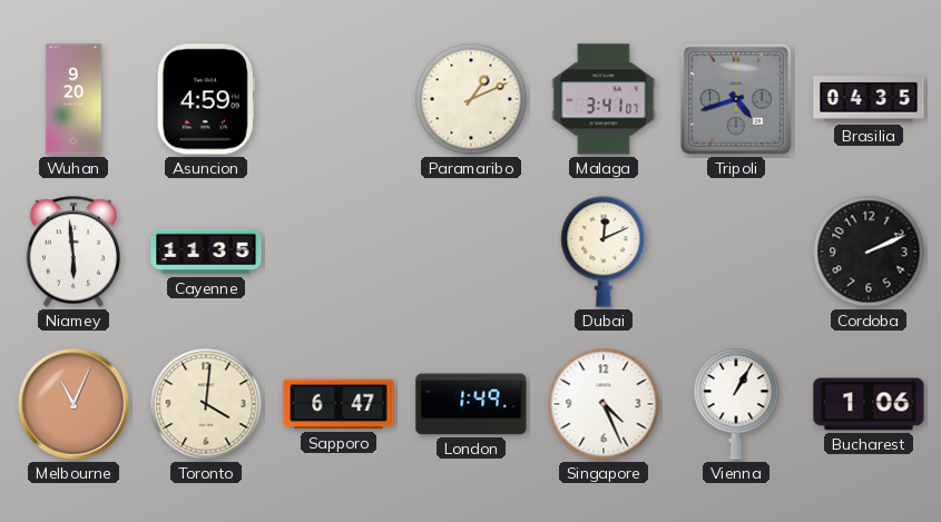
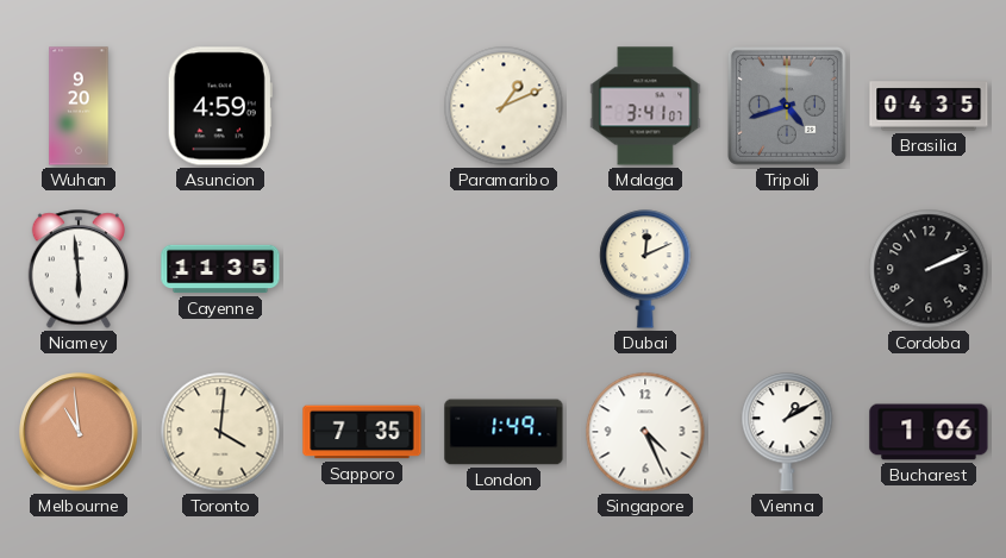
Melbourne: 11:04 -> 10:59
Sapporo: 6:47 -> 7:35
Vienna: 1:05 -> 1:10
